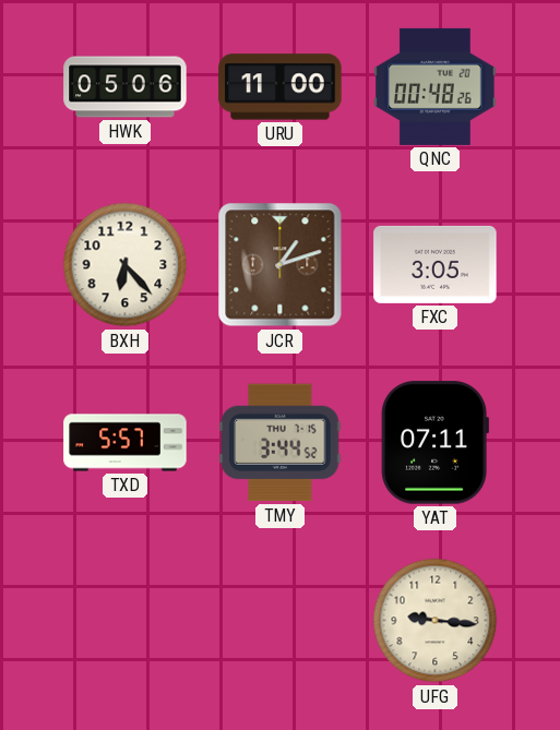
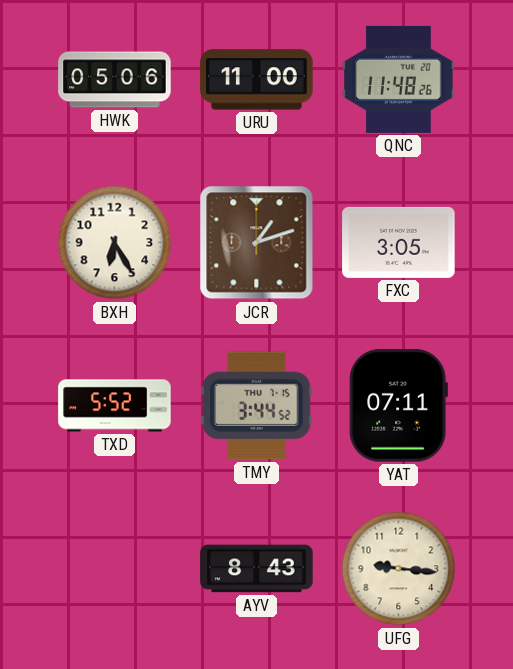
QNC: 00:48 -> 11:48
BXH: 6:23 -> 6:25
TXD: 5:57 -> 5:52
AYV: none -> 8:43
